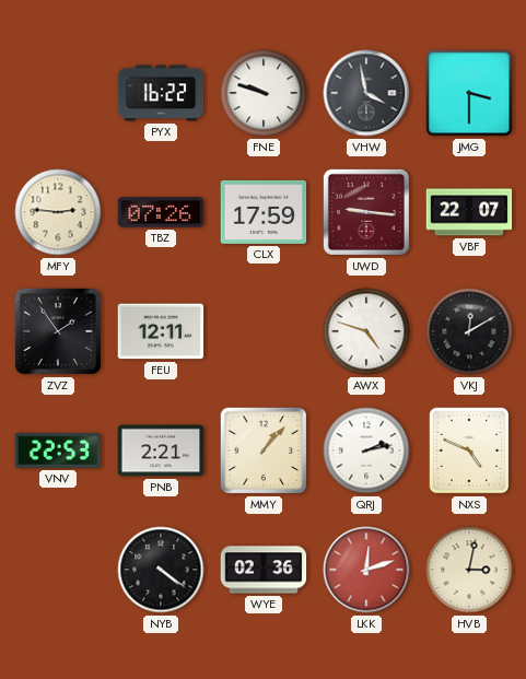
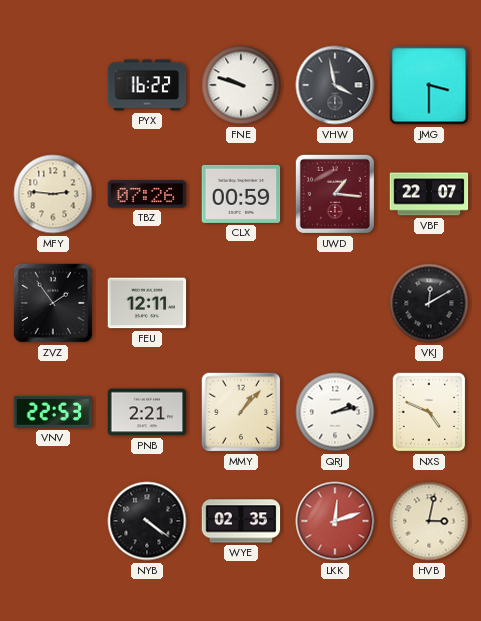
CLX: 17:59 -> 00:59
UWD: 9:16 -> 1:16
AWX: 4:48 -> none
WYE: 02:36 -> 02:35
